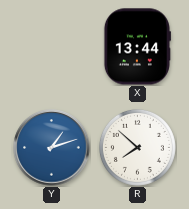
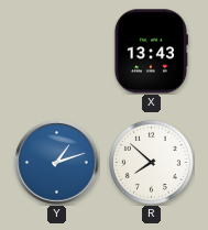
X: 13:44 -> 13:43
